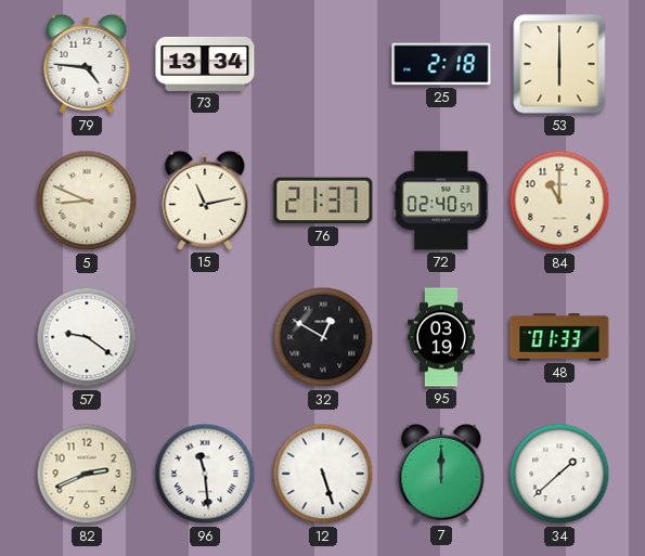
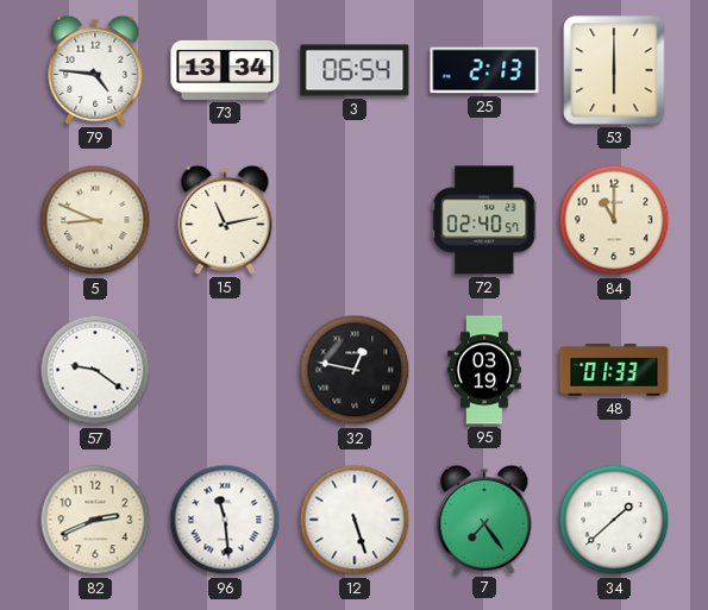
3: none -> 06:54
25: 2:18 -> 2:13
76: 21:37 -> none
32: 12:50 -> 12:47
7: 12:00 -> 7:24
